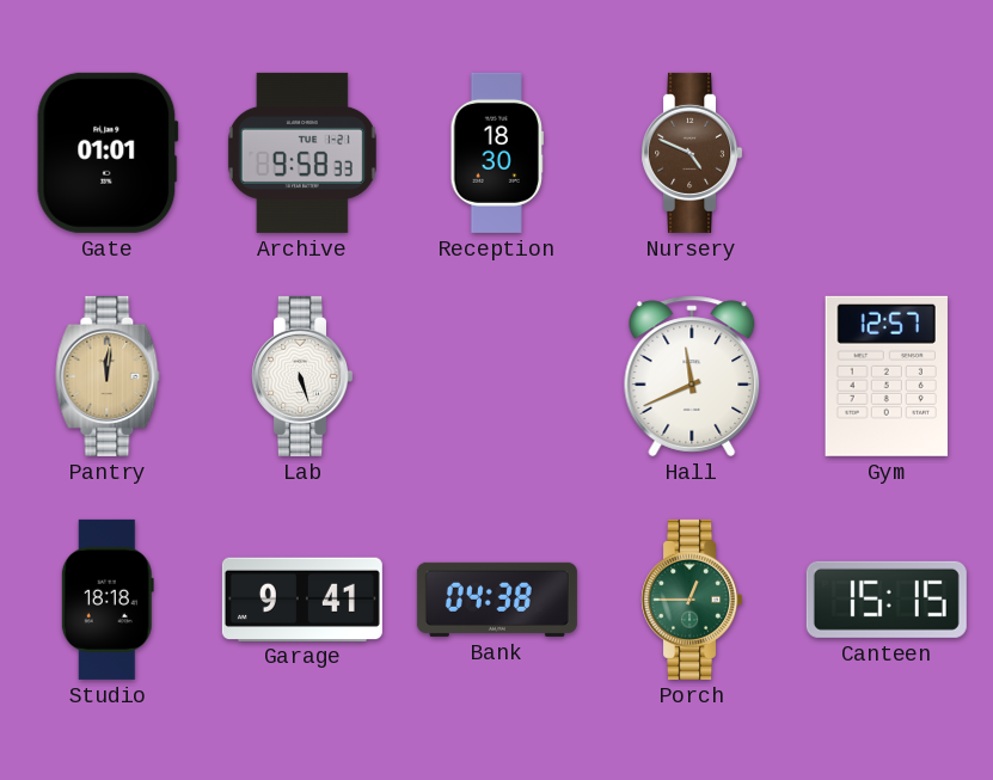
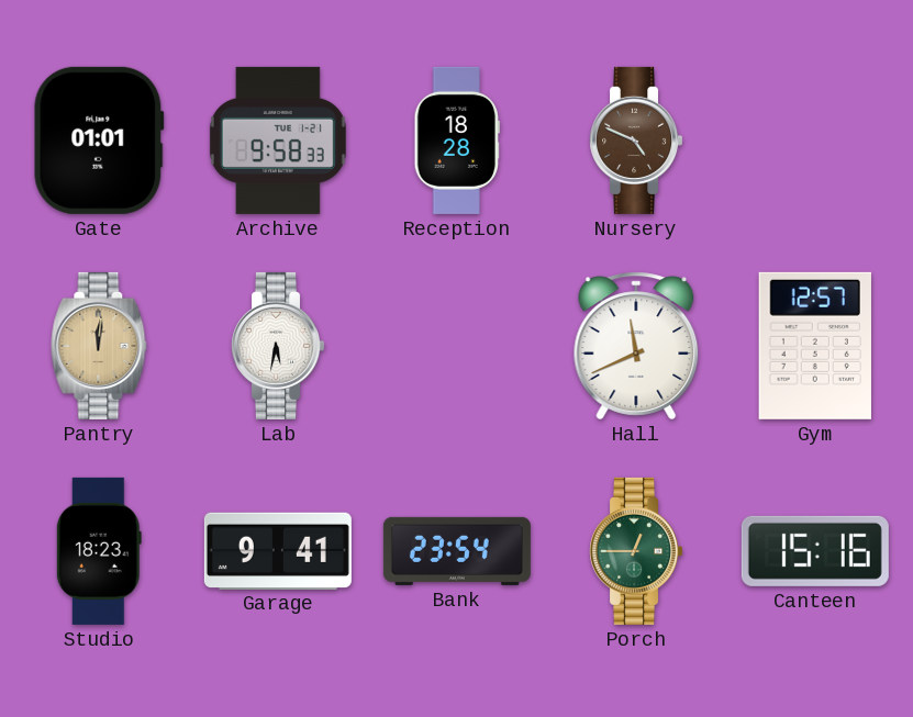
Reception: 18:30 -> 18:28
Lab: 5:27 -> 5:32
Studio: 18:18 -> 18:23
Bank: 04:38 -> 23:54
Canteen: 15:15 -> 15:16
